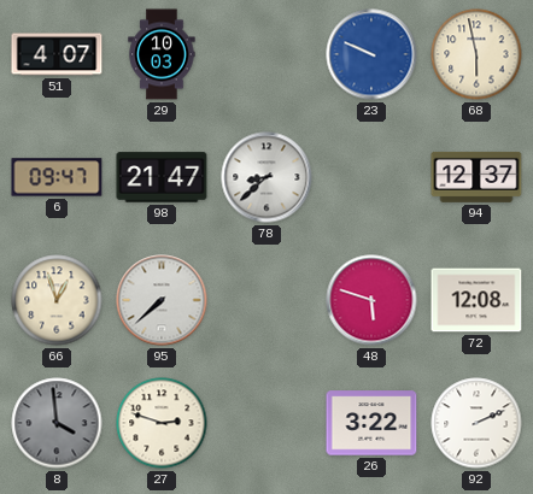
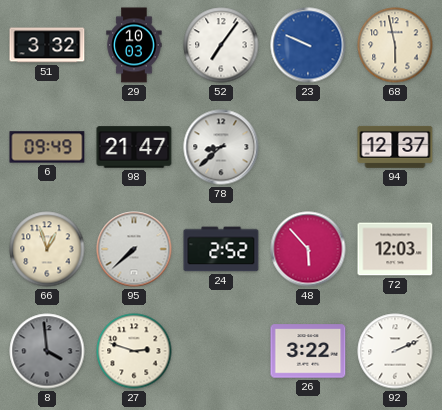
51: 4:07 -> 3:32
52: none -> 7:06
6: 09:47 -> 09:49
24: none -> 2:52
48: 5:48 -> 5:53
72: 12:08 -> 12:03
